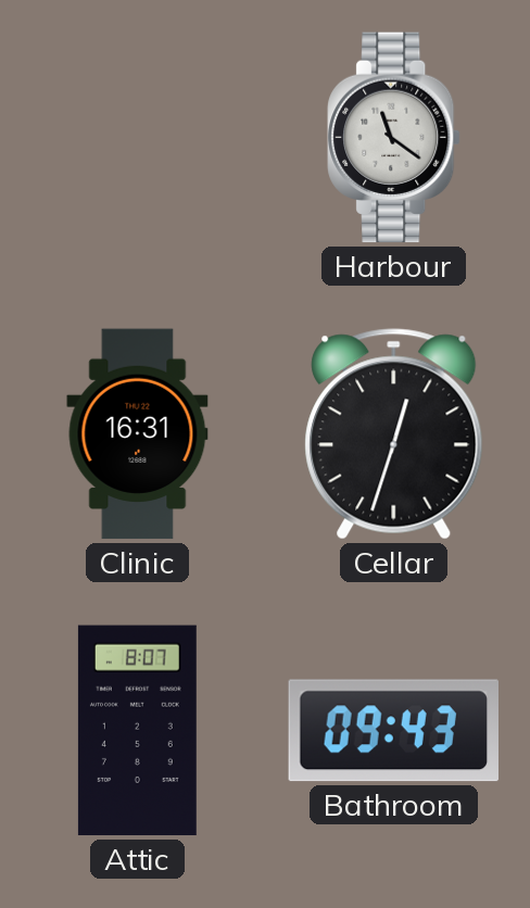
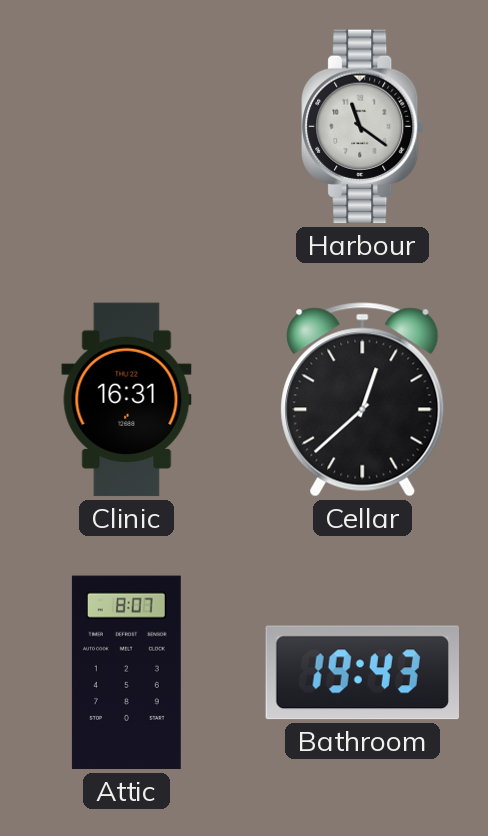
Cellar: 12:33 -> 12:38
Bathroom: 09:43 -> 19:43
